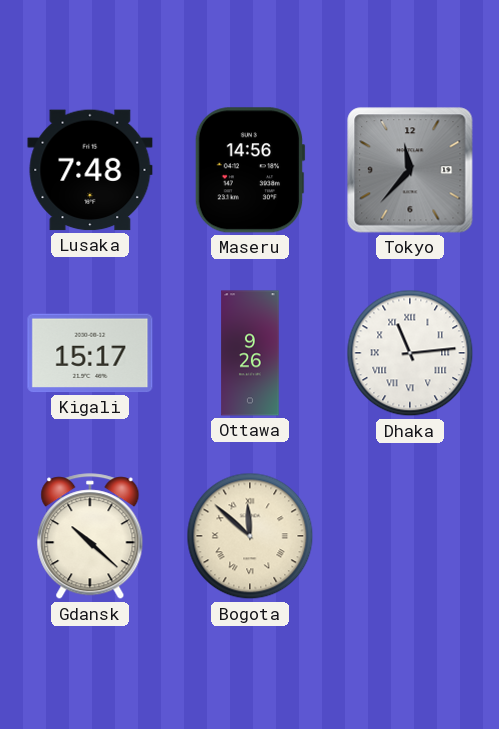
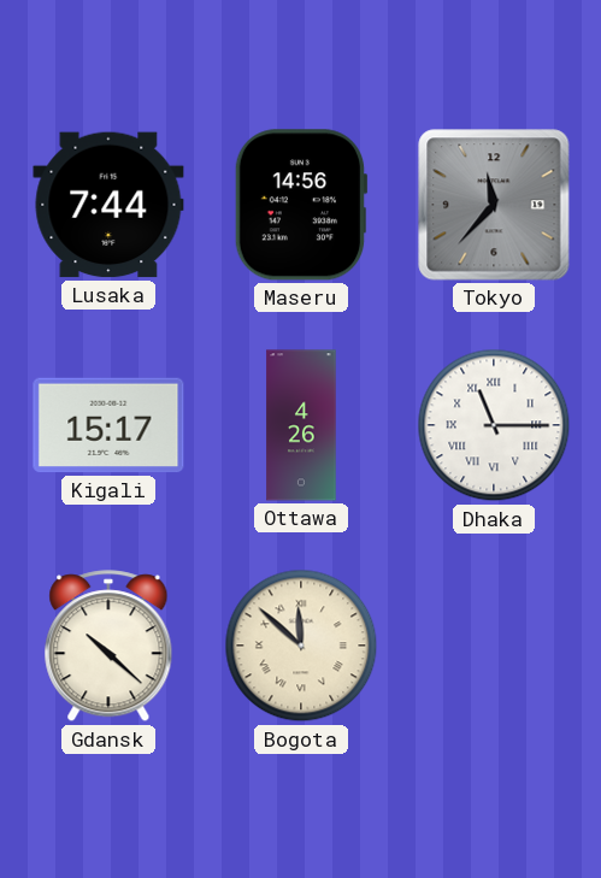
Lusaka: 7:48 -> 7:44
Ottawa: 9:26 -> 4:26
Dhaka: 11:14 -> 11:15
